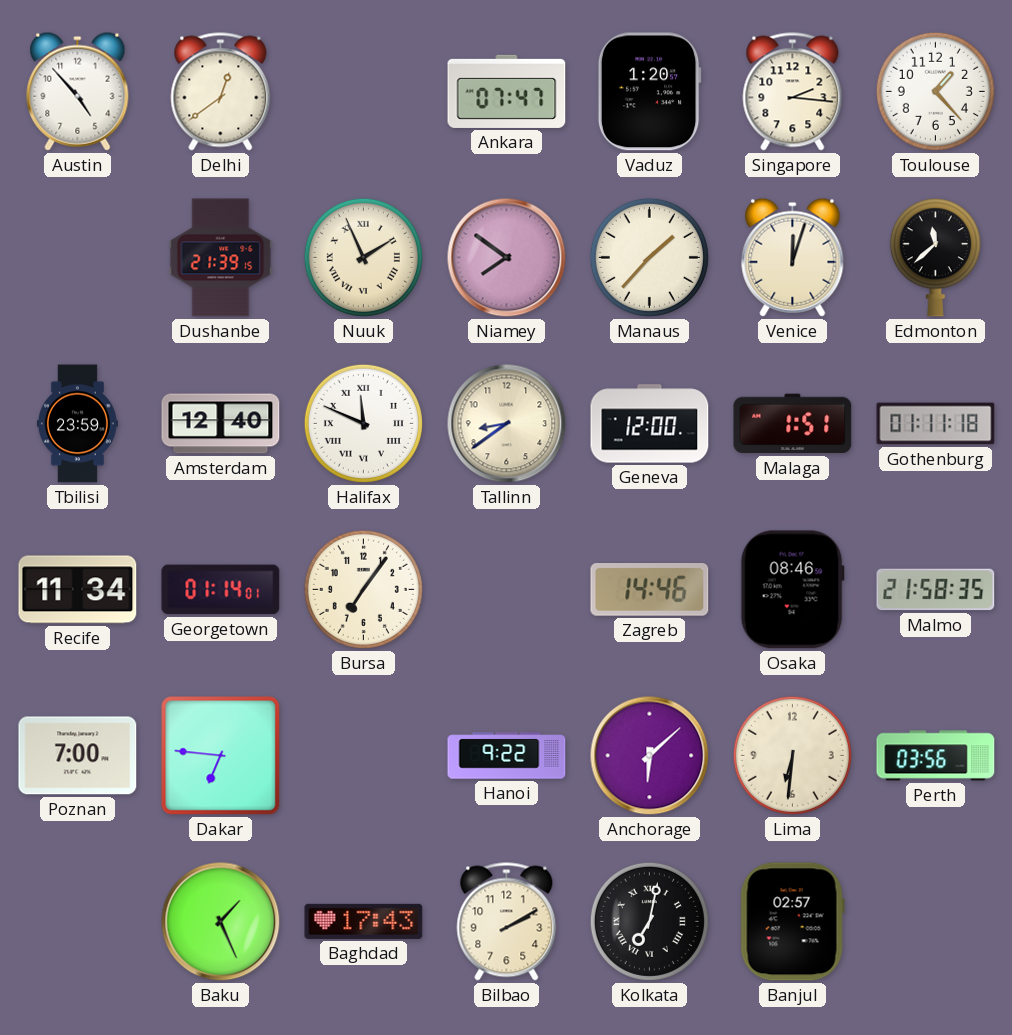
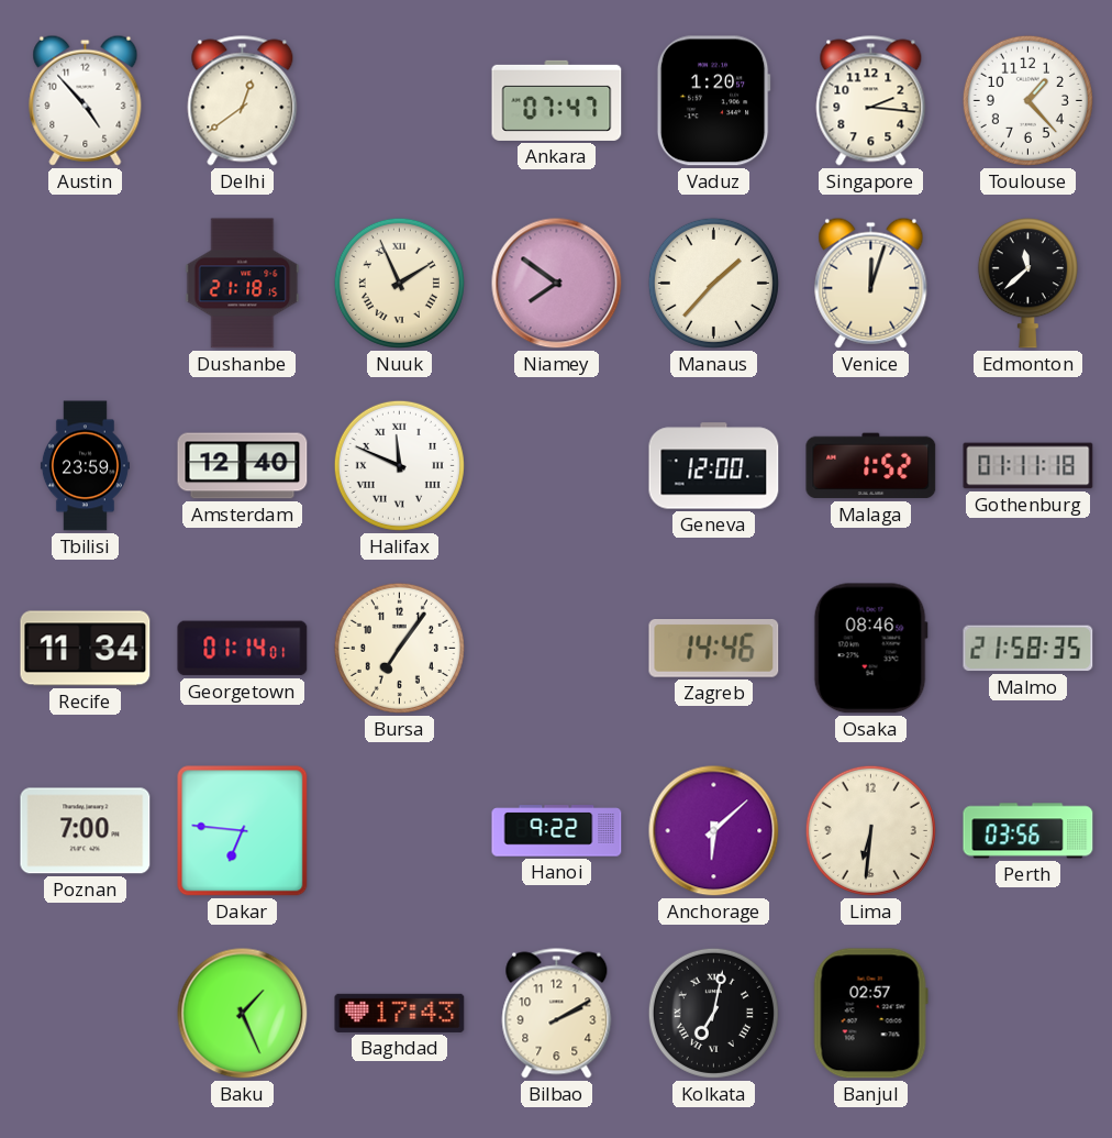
Dushanbe: 21:39 -> 21:18
Tallinn: 8:39 -> none
Malaga: 1:51 -> 1:52
